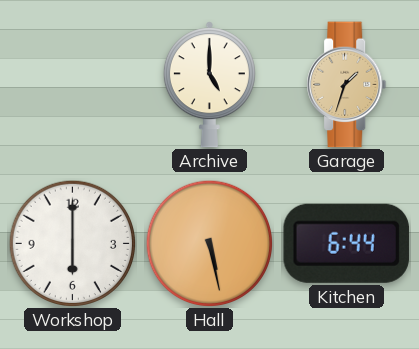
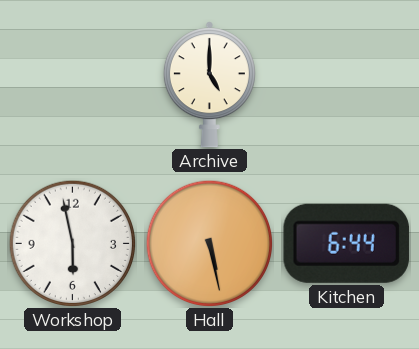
Garage: 1:33 -> none
Workshop: 6:00 -> 5:58
